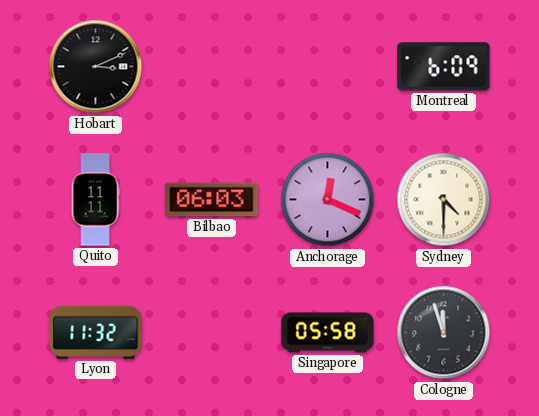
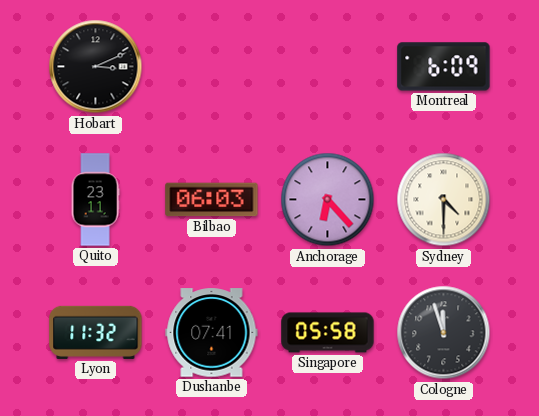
Quito: 11:11 -> 23:11
Anchorage: 12:19 -> 6:23
Dushanbe: none -> 07:41
